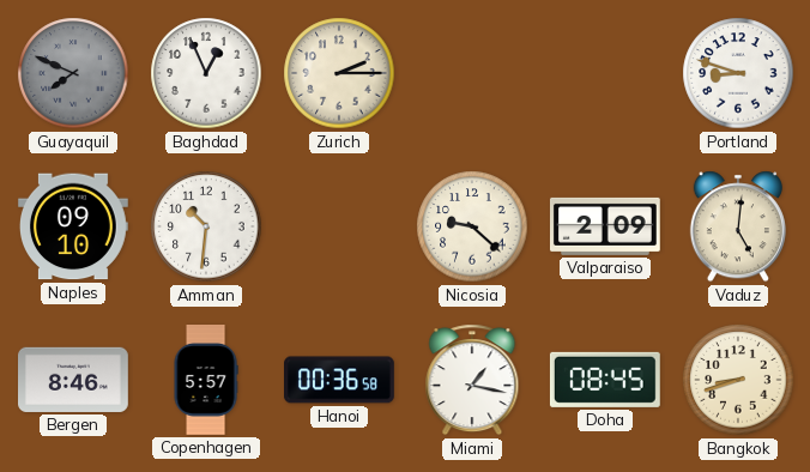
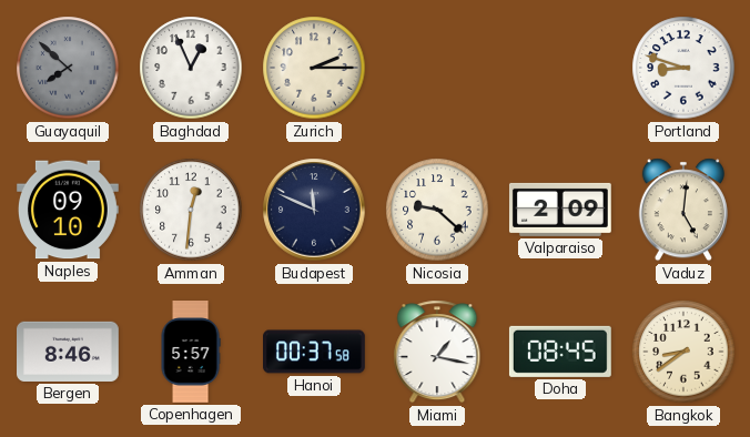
Guayaquil: 7:49 -> 7:52
Amman: 10:31 -> 12:31
Budapest: none -> 11:49
Hanoi: 00:36 -> 00:37
Bangkok: 8:42 -> 8:39
